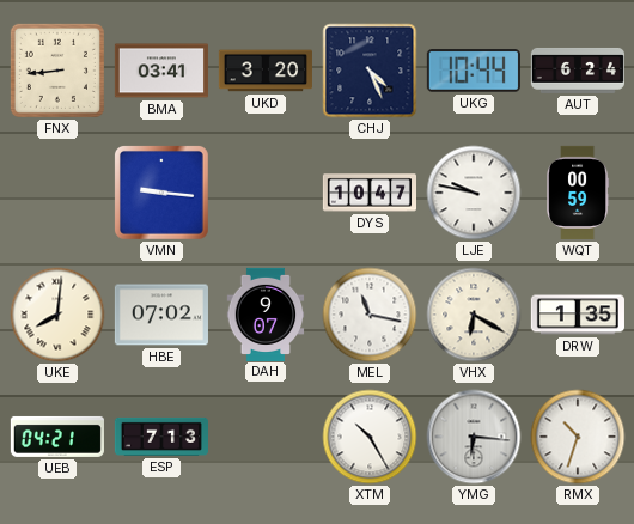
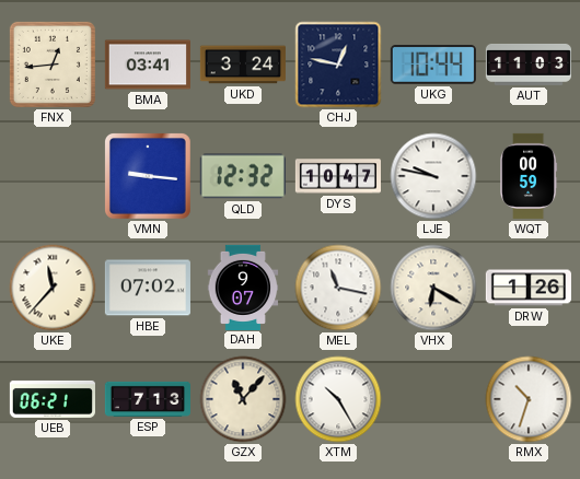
FNX: 8:44 -> 12:44
UKD: 3:20 -> 3:24
CHJ: 4:26 -> 12:47
AUT: 6:24 -> 11:03
QLD: none -> 12:32
UKE: 8:01 -> 11:37
DRW: 1:35 -> 1:26
UEB: 04:21 -> 06:21
GZX: none -> 11:07
YMG: 6:16 -> none
